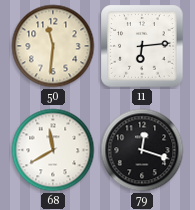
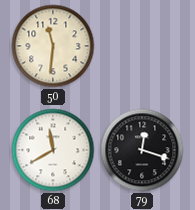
11: 6:14 -> none
